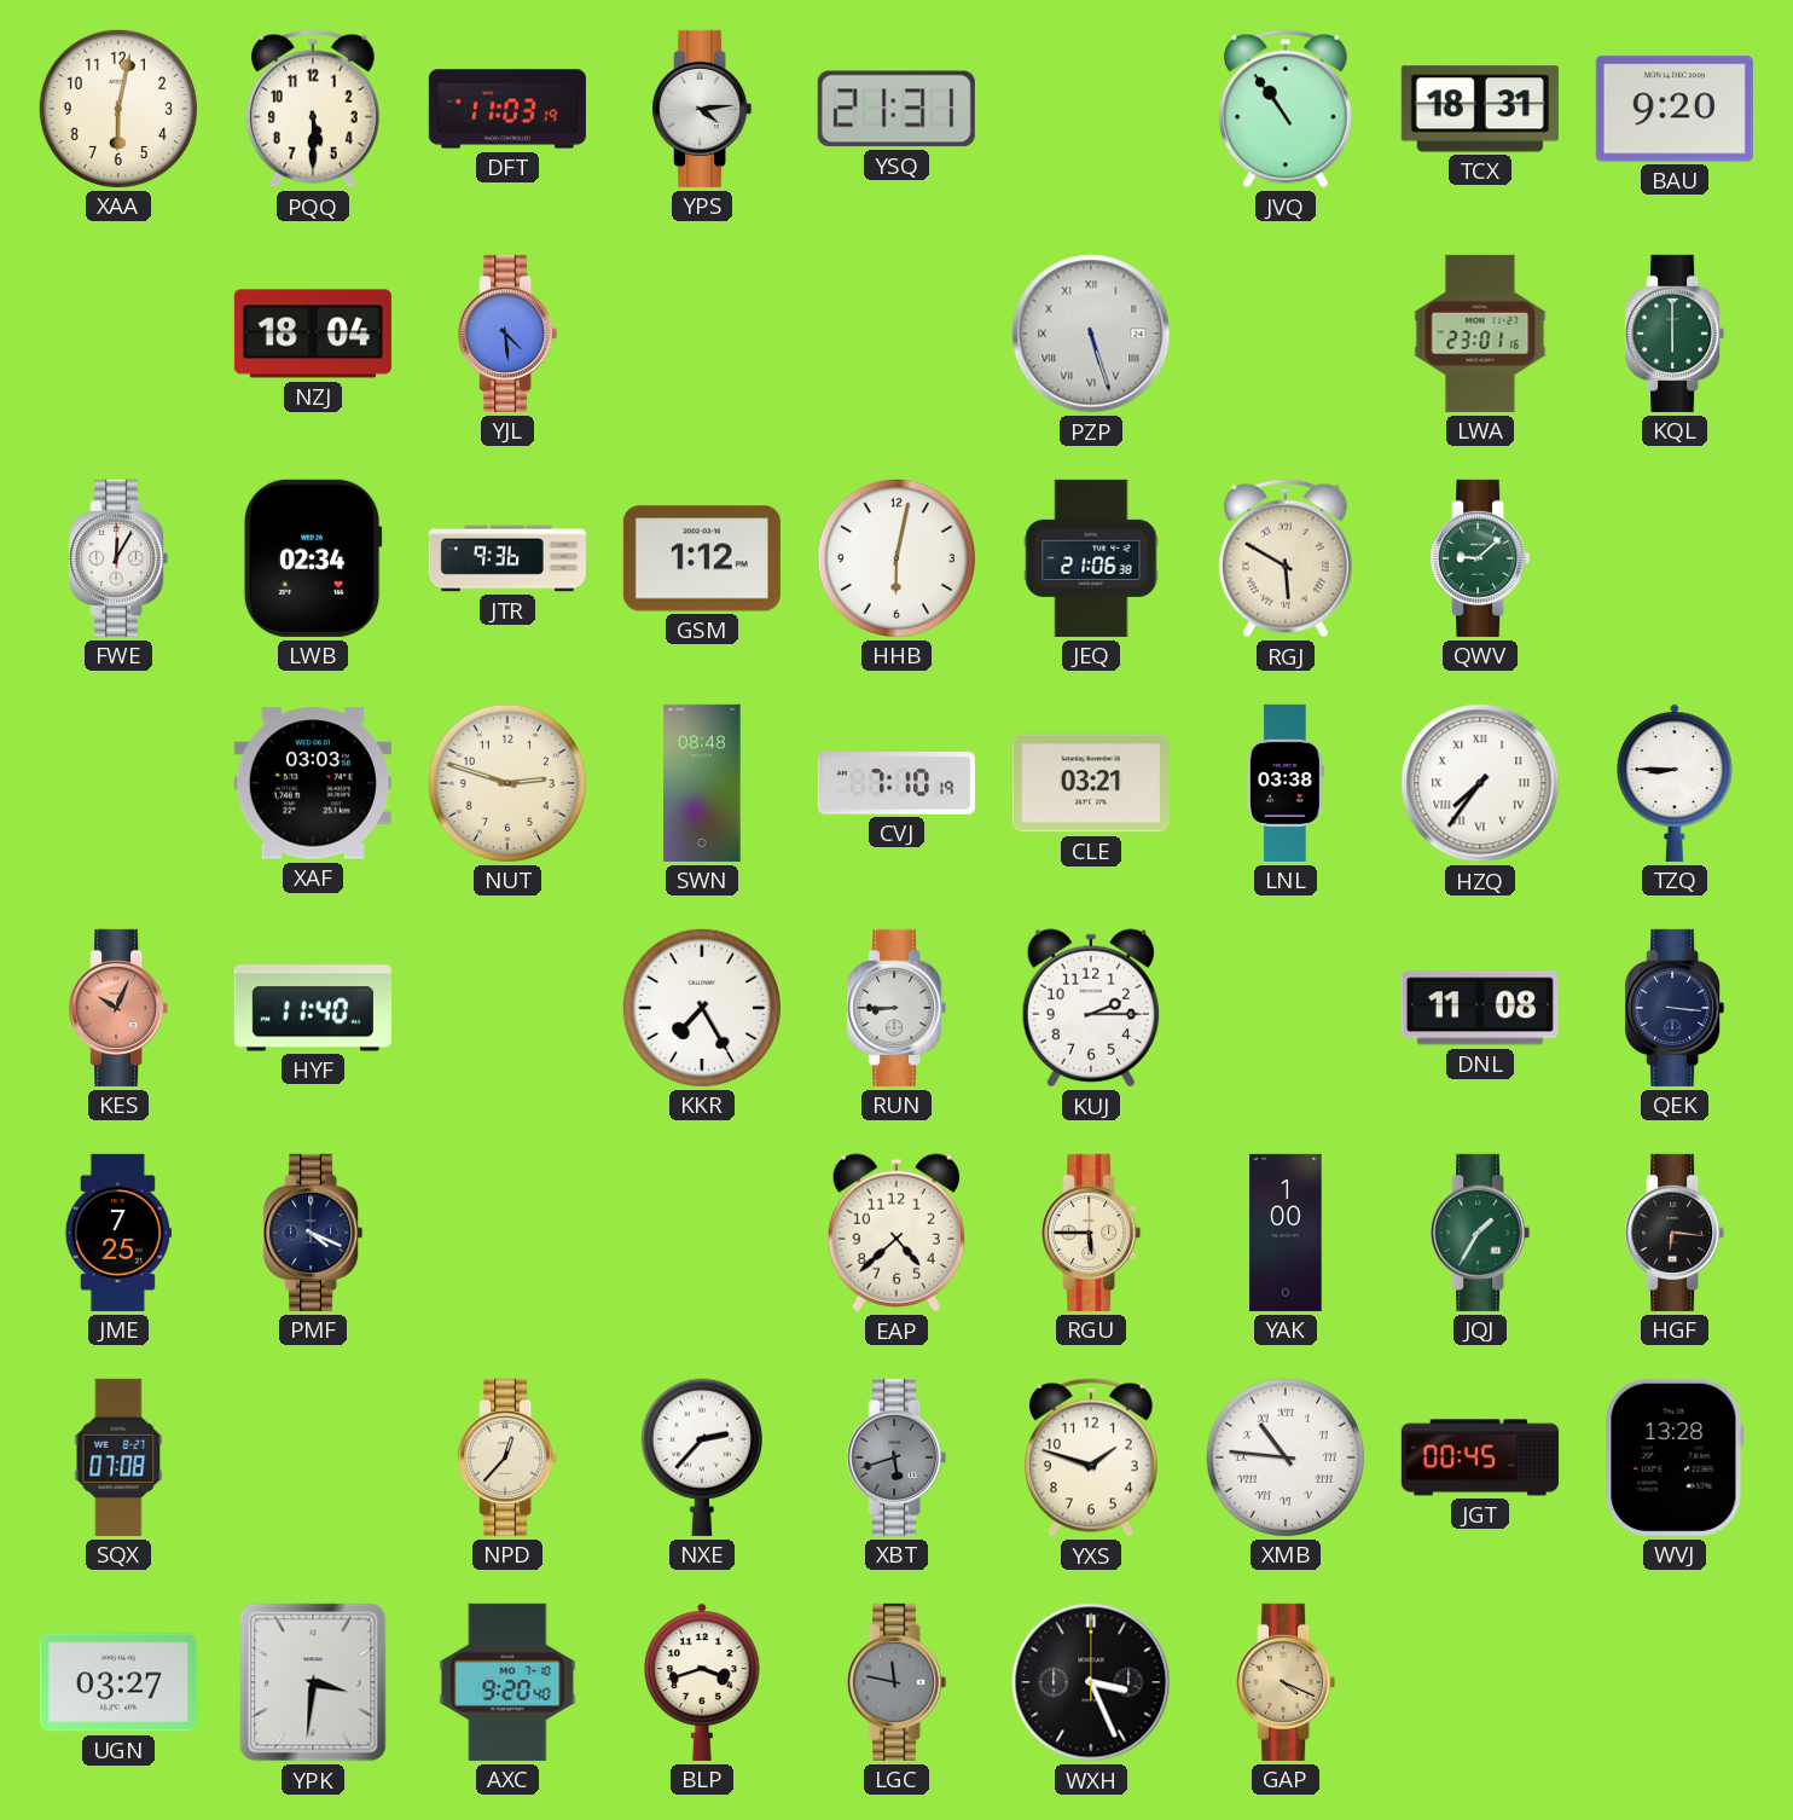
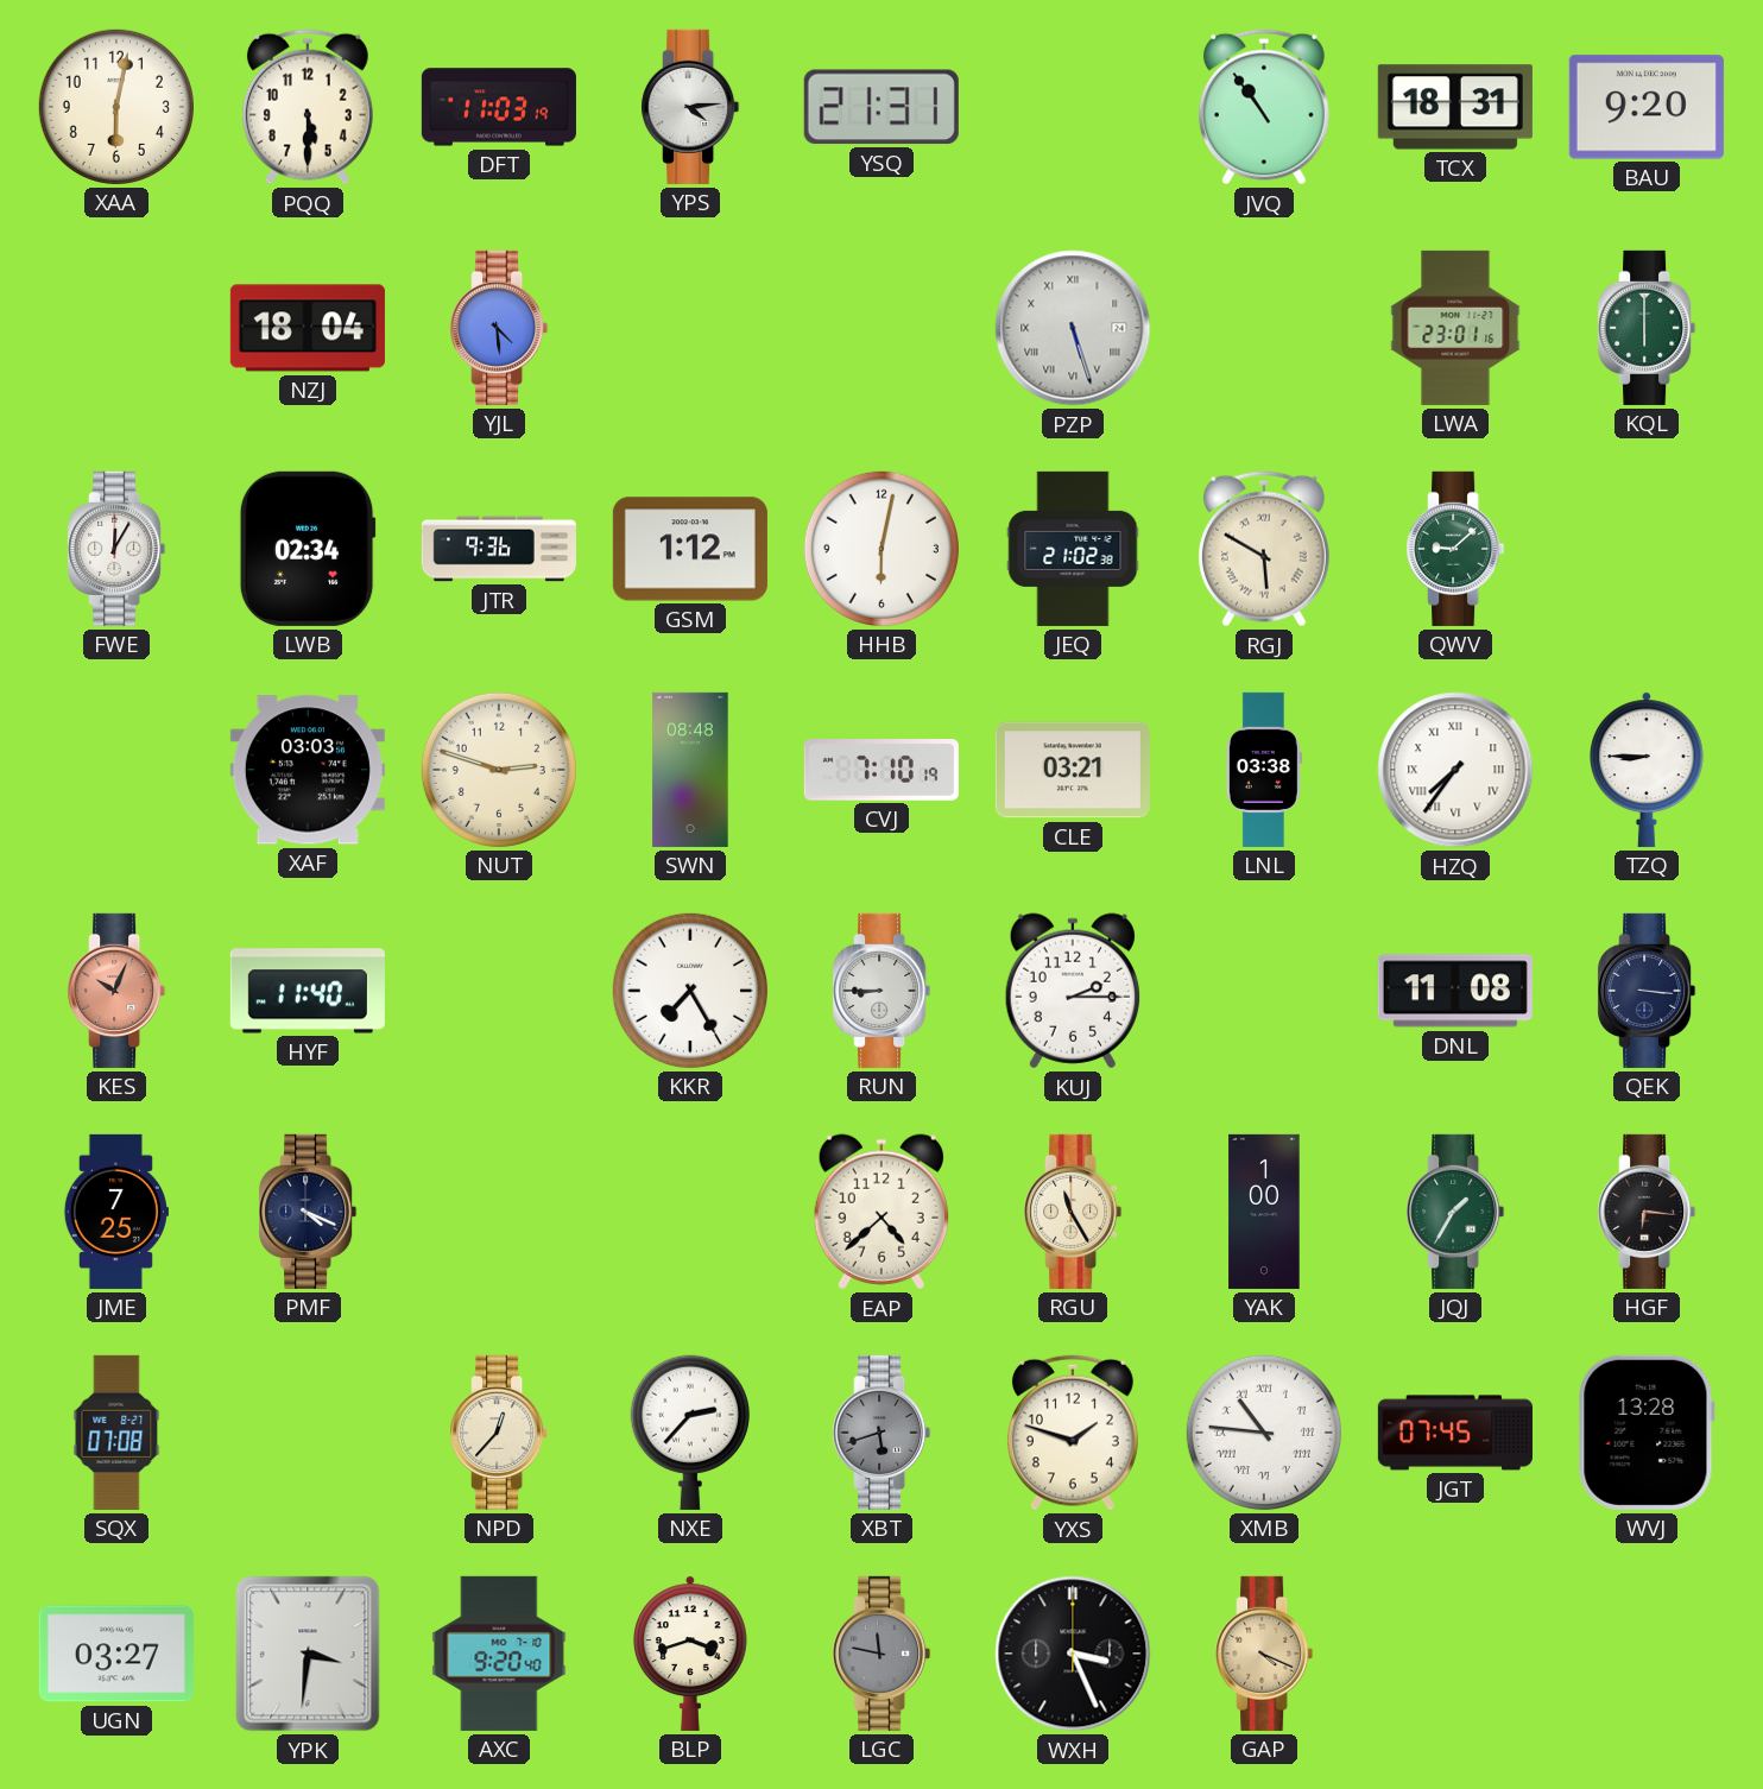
JEQ: 21:06 -> 21:02
RGU: 5:45 -> 11:25
JGT: 00:45 -> 07:45
